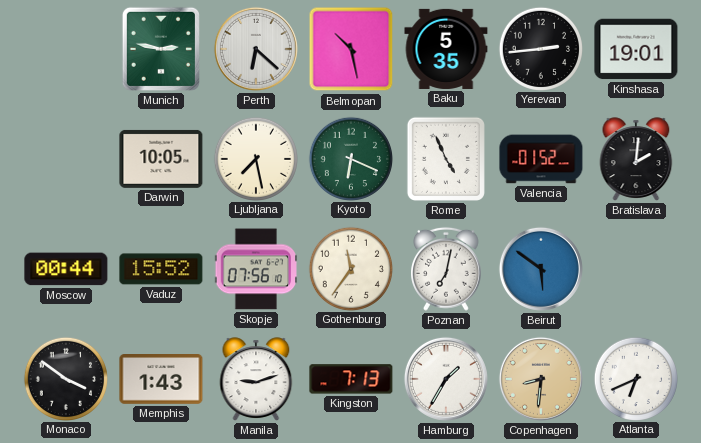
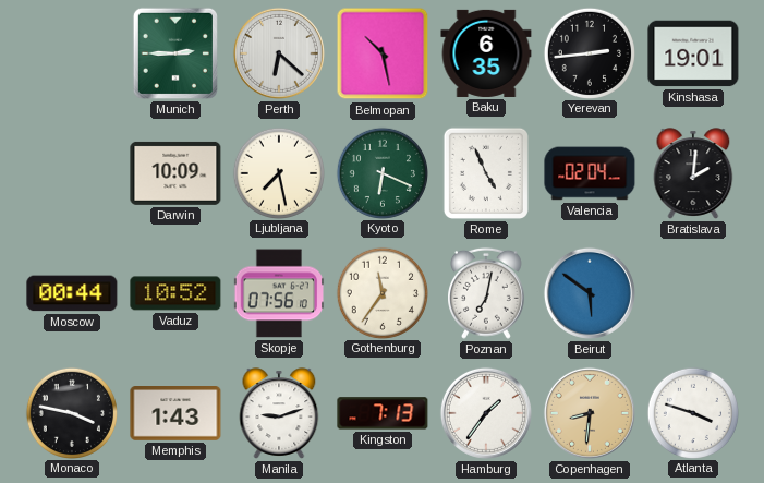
Munich: 2:47 -> 2:45
Baku: 5:35 -> 6:35
Darwin: 10:05 -> 10:09
Valencia: 01:52 -> 02:04
Vaduz: 15:52 -> 10:52
Monaco: 3:51 -> 3:47
Hamburg: 1:35 -> 1:36
Atlanta: 6:41 -> 3:48
